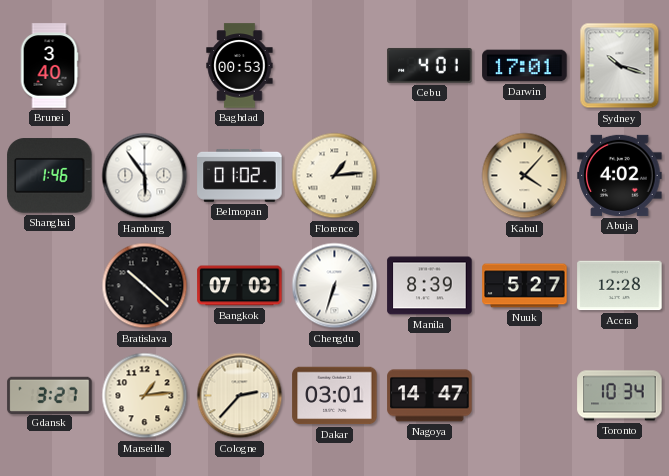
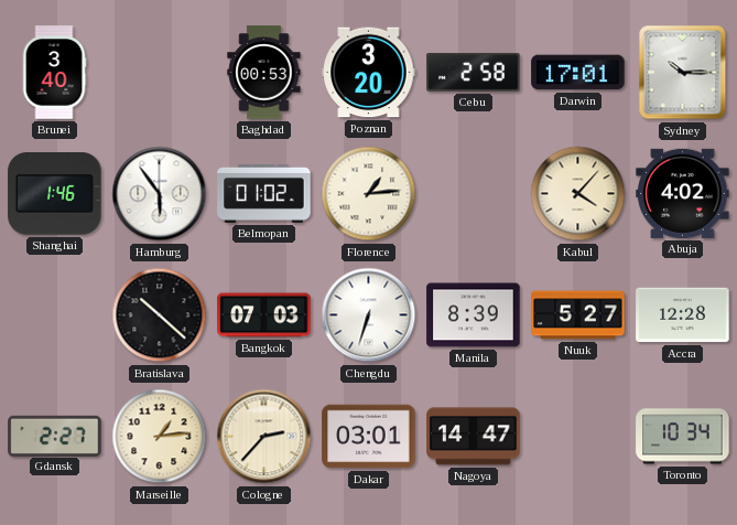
Poznan: none -> 3:20
Cebu: 4:01 -> 2:58
Sydney: 10:18 -> 10:15
Gdansk: 3:27 -> 2:27
